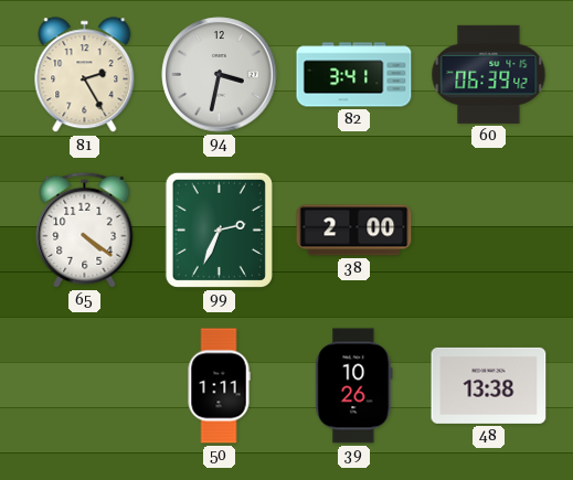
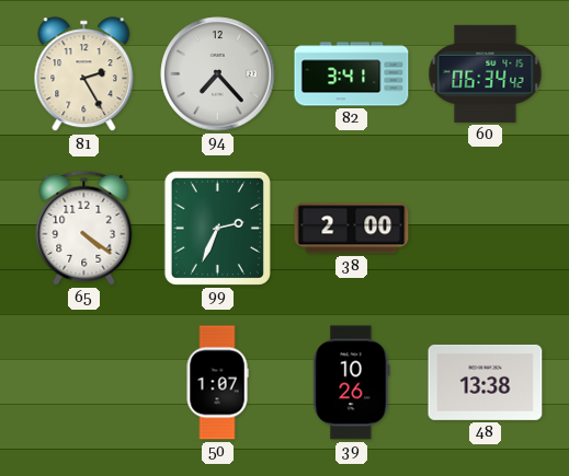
94: 3:32 -> 7:23
60: 06:39 -> 06:34
50: 1:11 -> 1:07
